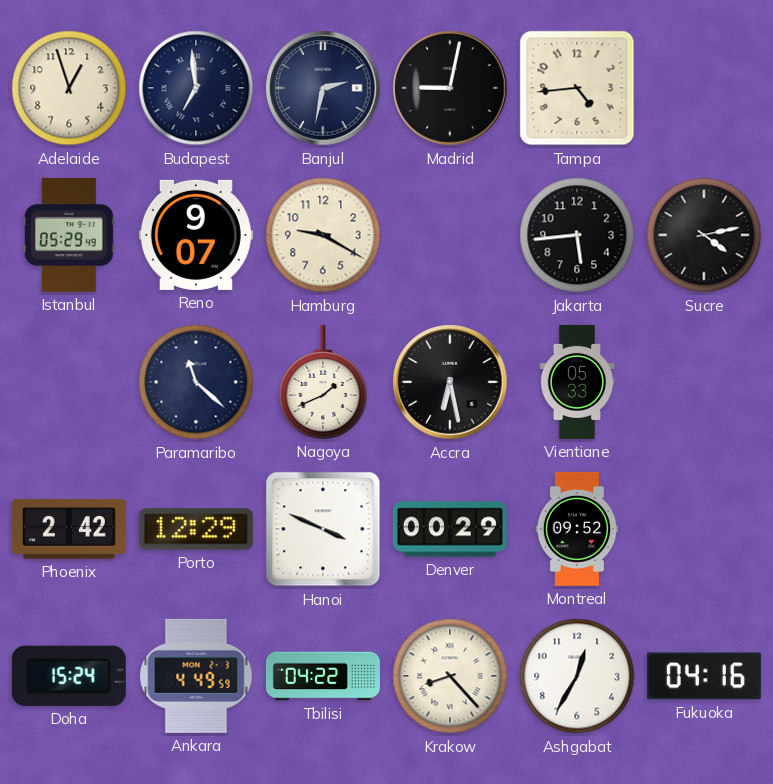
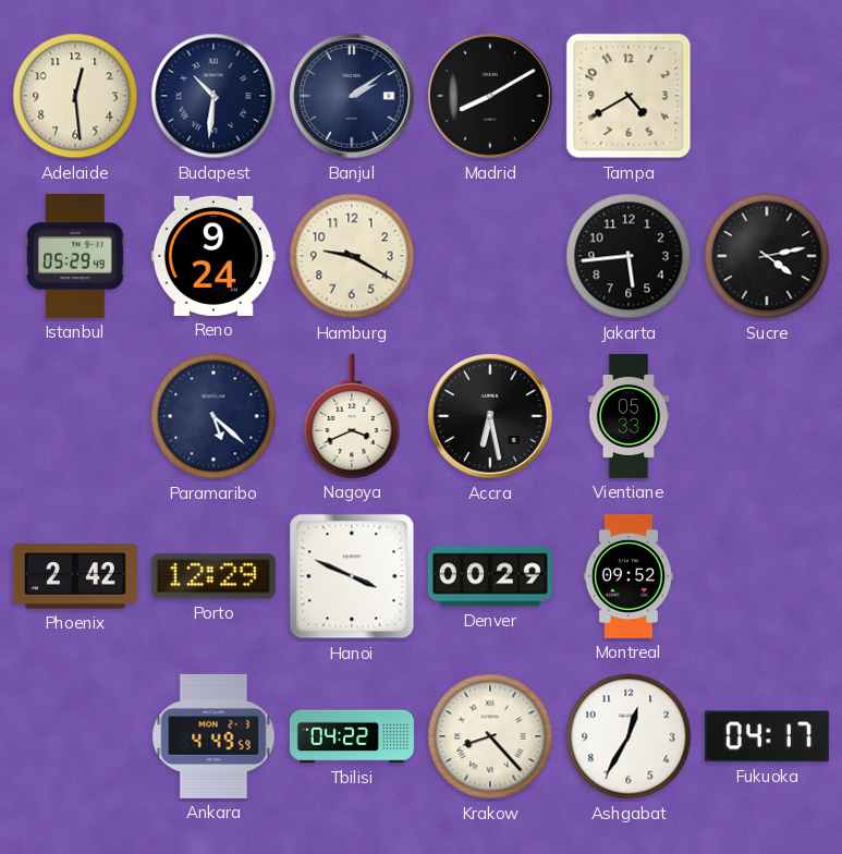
Adelaide: 12:57 -> 12:29
Budapest: 6:59 -> 10:31
Banjul: 2:32 -> 2:09
Madrid: 9:02 -> 8:10
Tampa: 4:44 -> 4:40
Reno: 9:07 -> 9:24
Paramaribo: 11:22 -> 5:22
Nagoya: 1:41 -> 3:41
Doha: 15:24 -> none
Fukuoka: 04:16 -> 04:17
